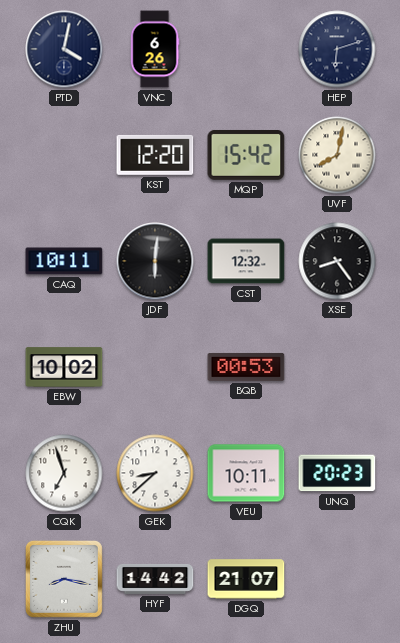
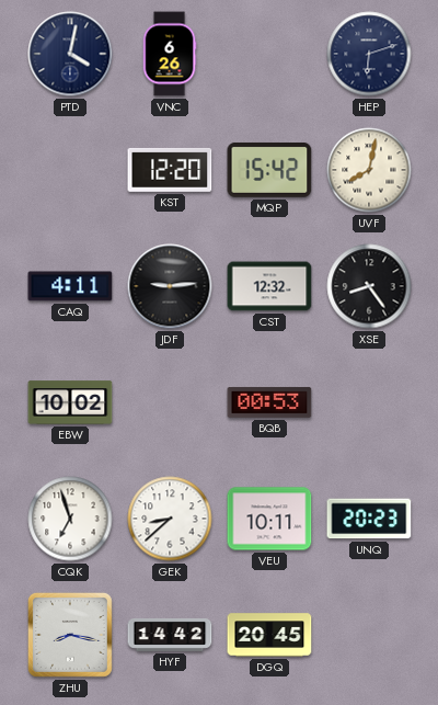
CAQ: 10:11 -> 4:11
JDF: 6:01 -> 9:14
DGQ: 21:07 -> 20:45
